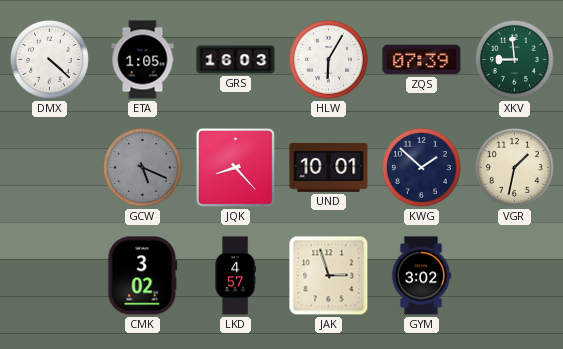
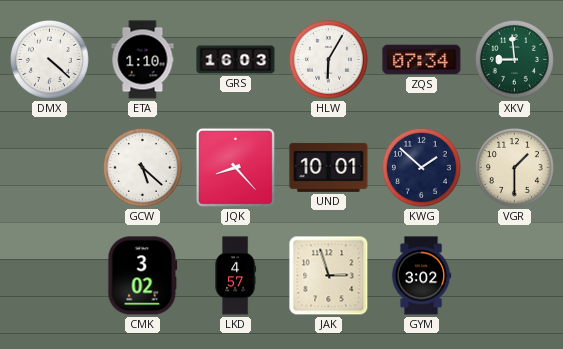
ETA: 1:05 -> 1:10
ZQS: 07:39 -> 07:34
GCW: 5:19 -> 5:22
GCW dial: grey -> white
VGR: 1:32 -> 1:30
